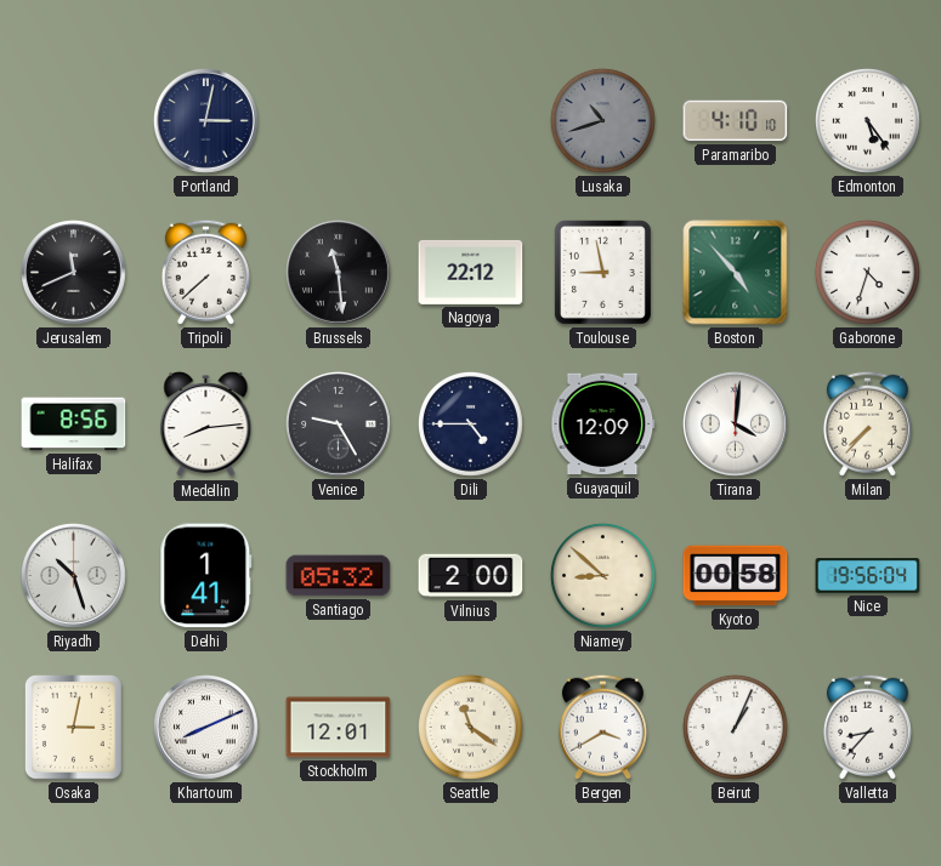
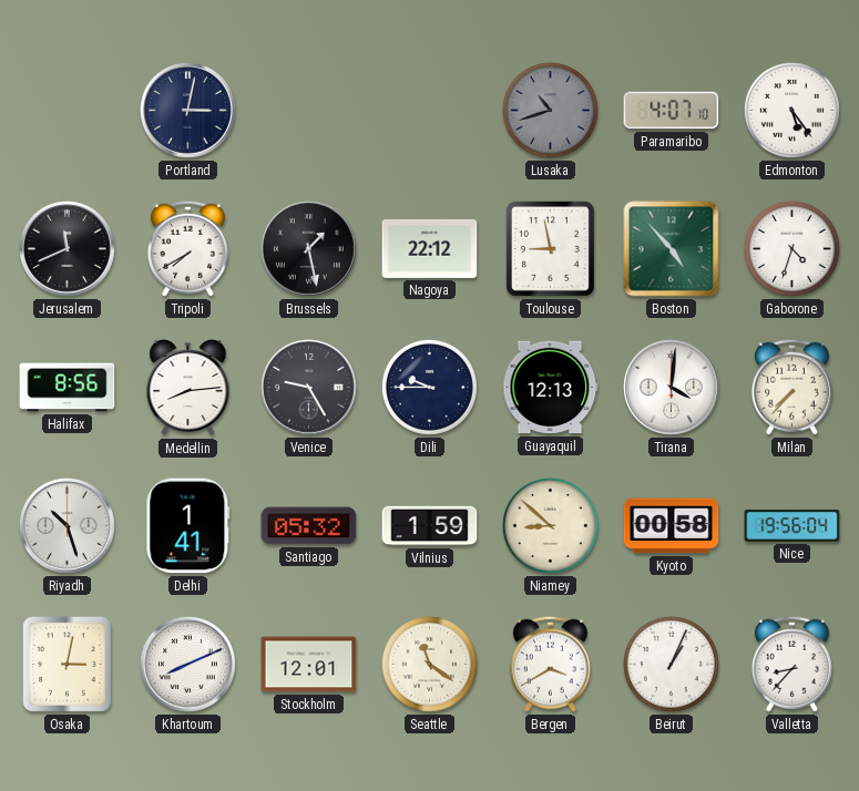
Paramaribo: 4:10 -> 4:07
Tripoli: 7:38 -> 7:40
Brussels: 11:29 -> 1:28
Dili: 4:45 -> 9:45
Guayaquil: 12:09 -> 12:13
Vilnius: 2:00 -> 1:59
